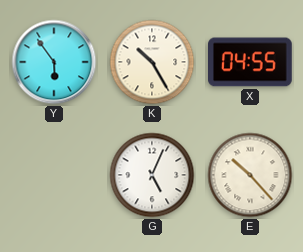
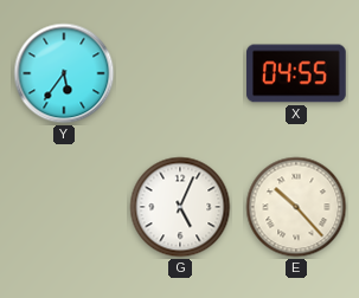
Y: 5:54 -> 5:36
K: 10:25 -> none
